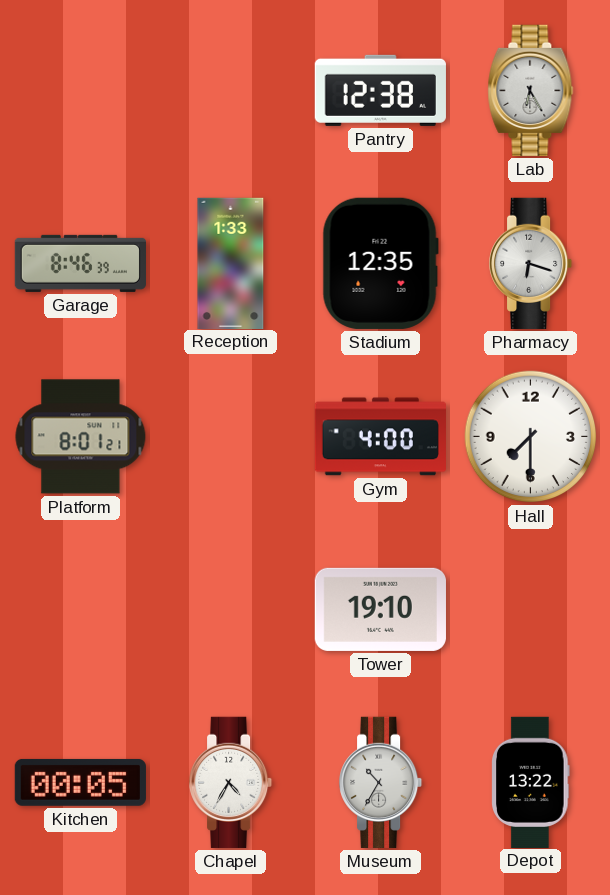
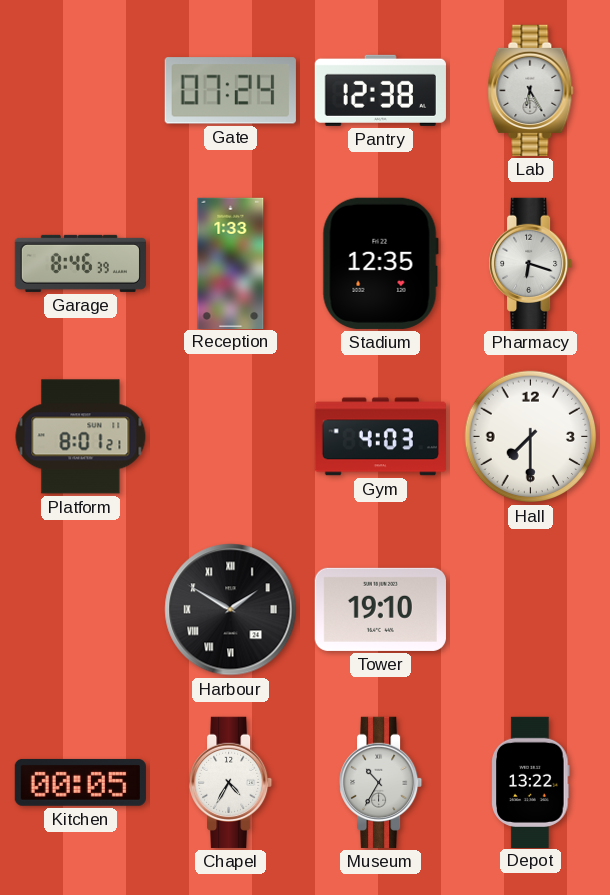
Gate: none -> 07:24
Gym: 4:00 -> 4:03
Harbour: none -> 1:50
